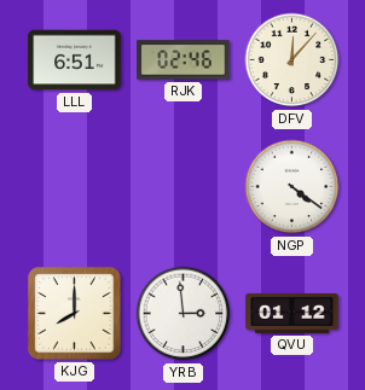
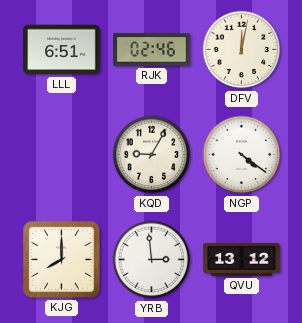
DFV: 12:07 -> 12:02
KQD: none -> 9:05
QVU: 01:12 -> 13:12
